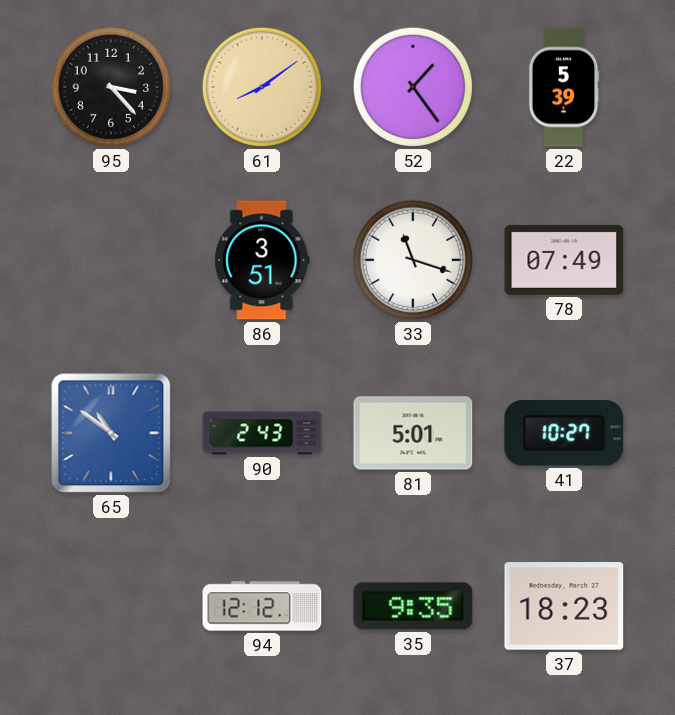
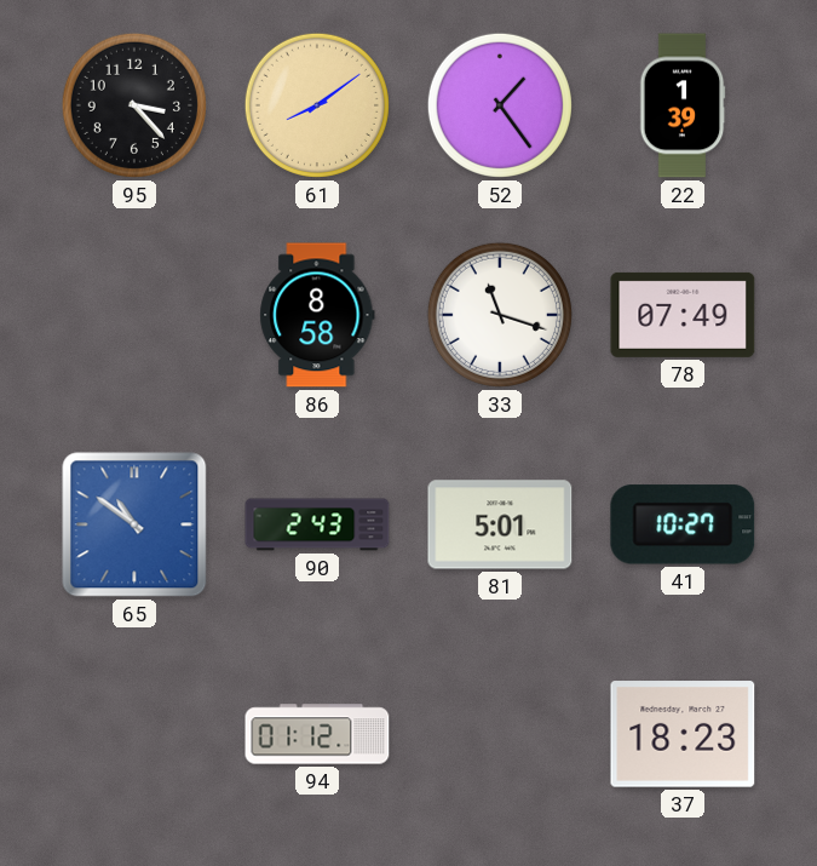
22: 5:39 -> 1:39
86: 3:51 -> 8:58
94: 12:12 -> 01:12
35: 9:35 -> none
